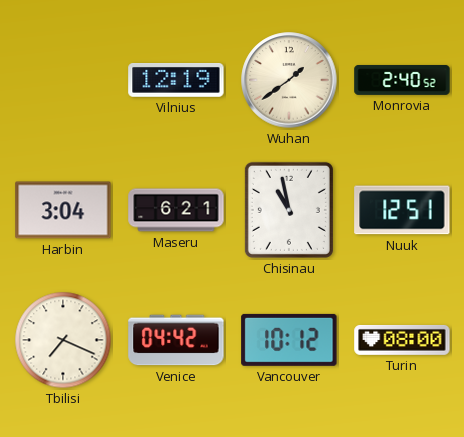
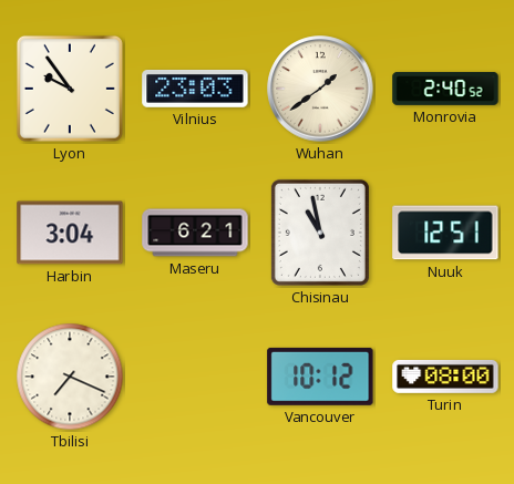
Lyon: none -> 9:54
Vilnius: 12:19 -> 23:03
Venice: 04:42 -> none
